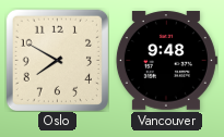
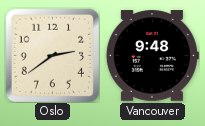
Oslo: 7:50 -> 2:39
